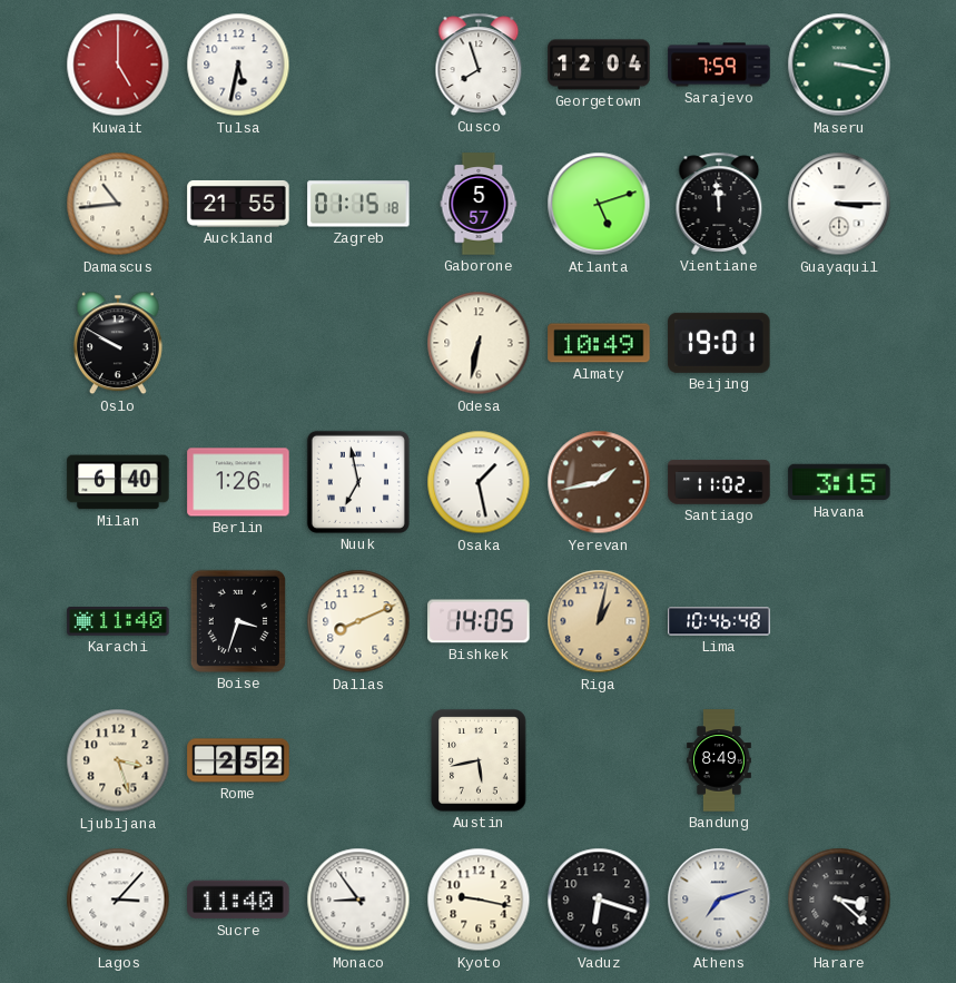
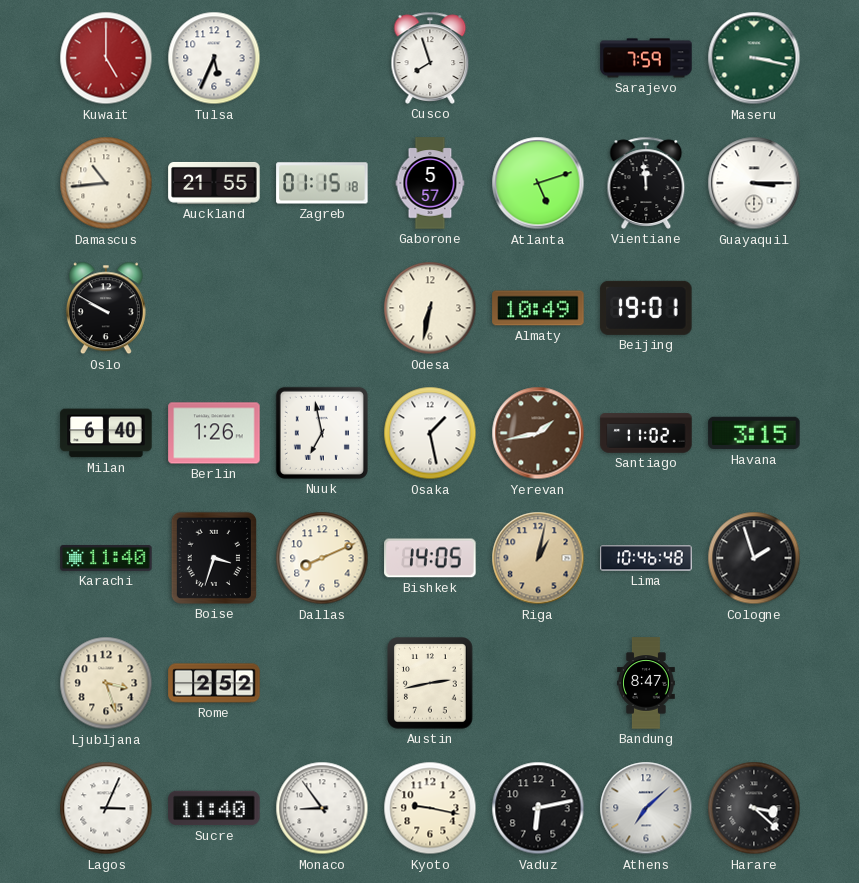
Tulsa: 5:32 -> 5:34
Georgetown: 12:04 -> none
Cologne: none -> 1:57
Austin: 5:43 -> 2:43
Bandung: 8:49 -> 8:47
Lagos: 3:07 -> 3:04
Vaduz: 6:18 -> 6:13
Athens: 7:12 -> 7:08
